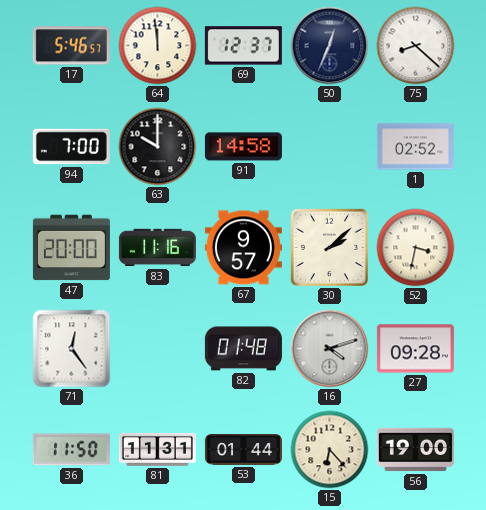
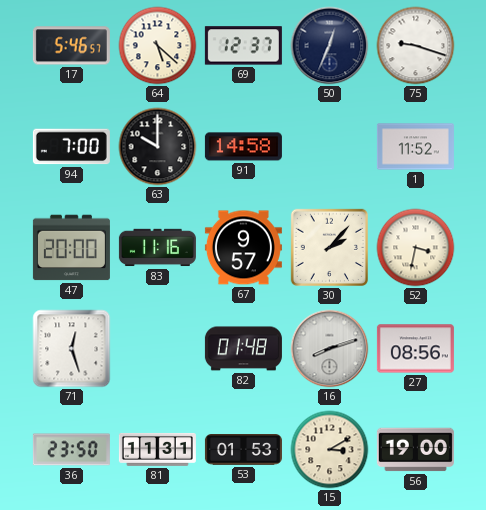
64: 11:59 -> 5:22
75: 8:22 -> 9:18
1: 02:52 -> 11:52
30: 2:08 -> 2:07
71: 12:24 -> 12:27
16: 4:12 -> 8:12
27: 09:28 -> 08:56
36: 11:50 -> 23:50
53: 01:44 -> 01:53
15: 6:23 -> 3:10
